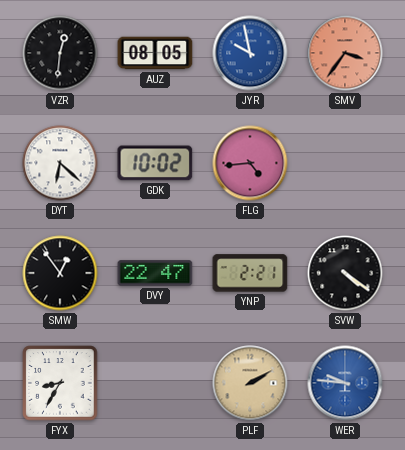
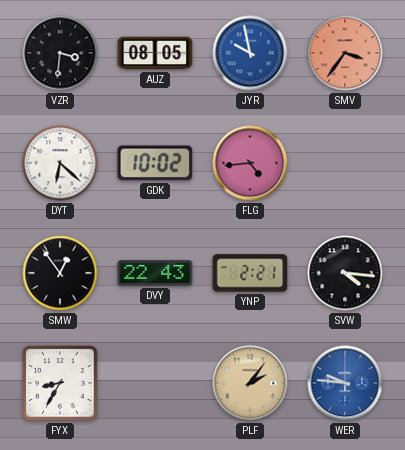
VZR: 12:31 -> 3:31
DVY: 22:47 -> 22:43
SVW: 4:21 -> 4:16
PLF: 2:10 -> 2:06
